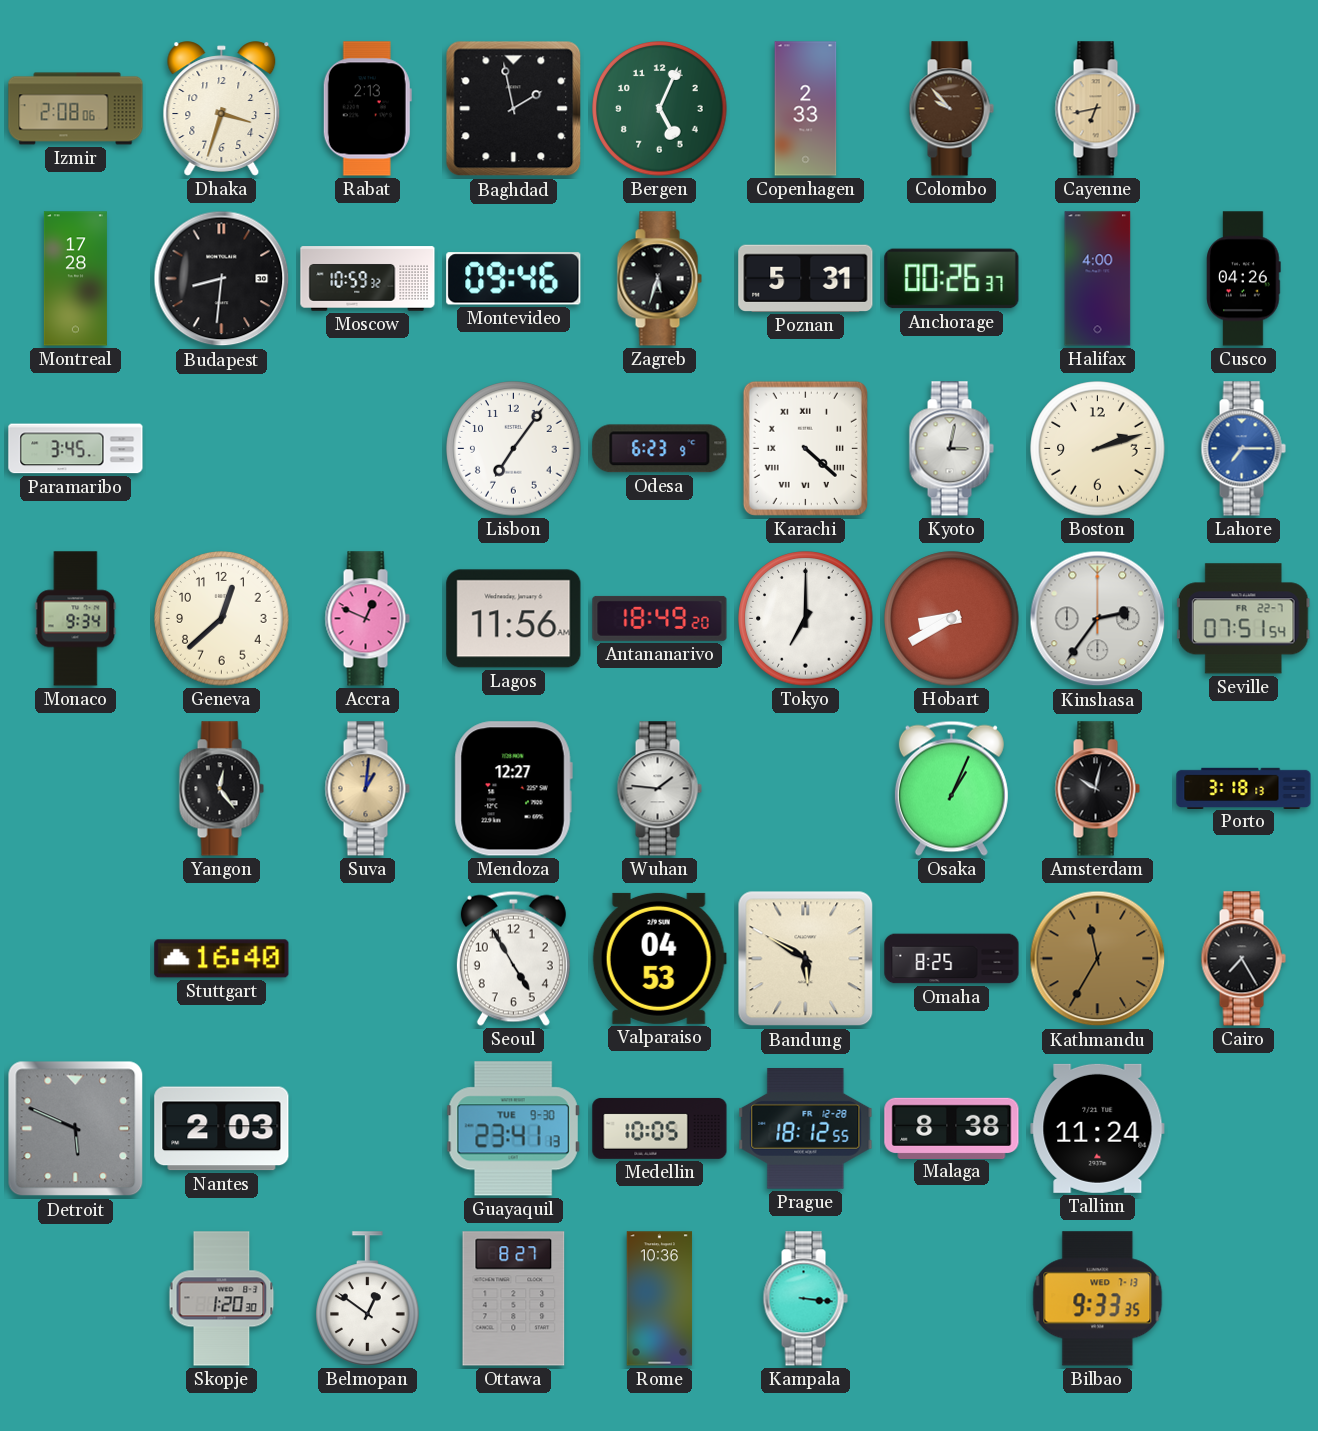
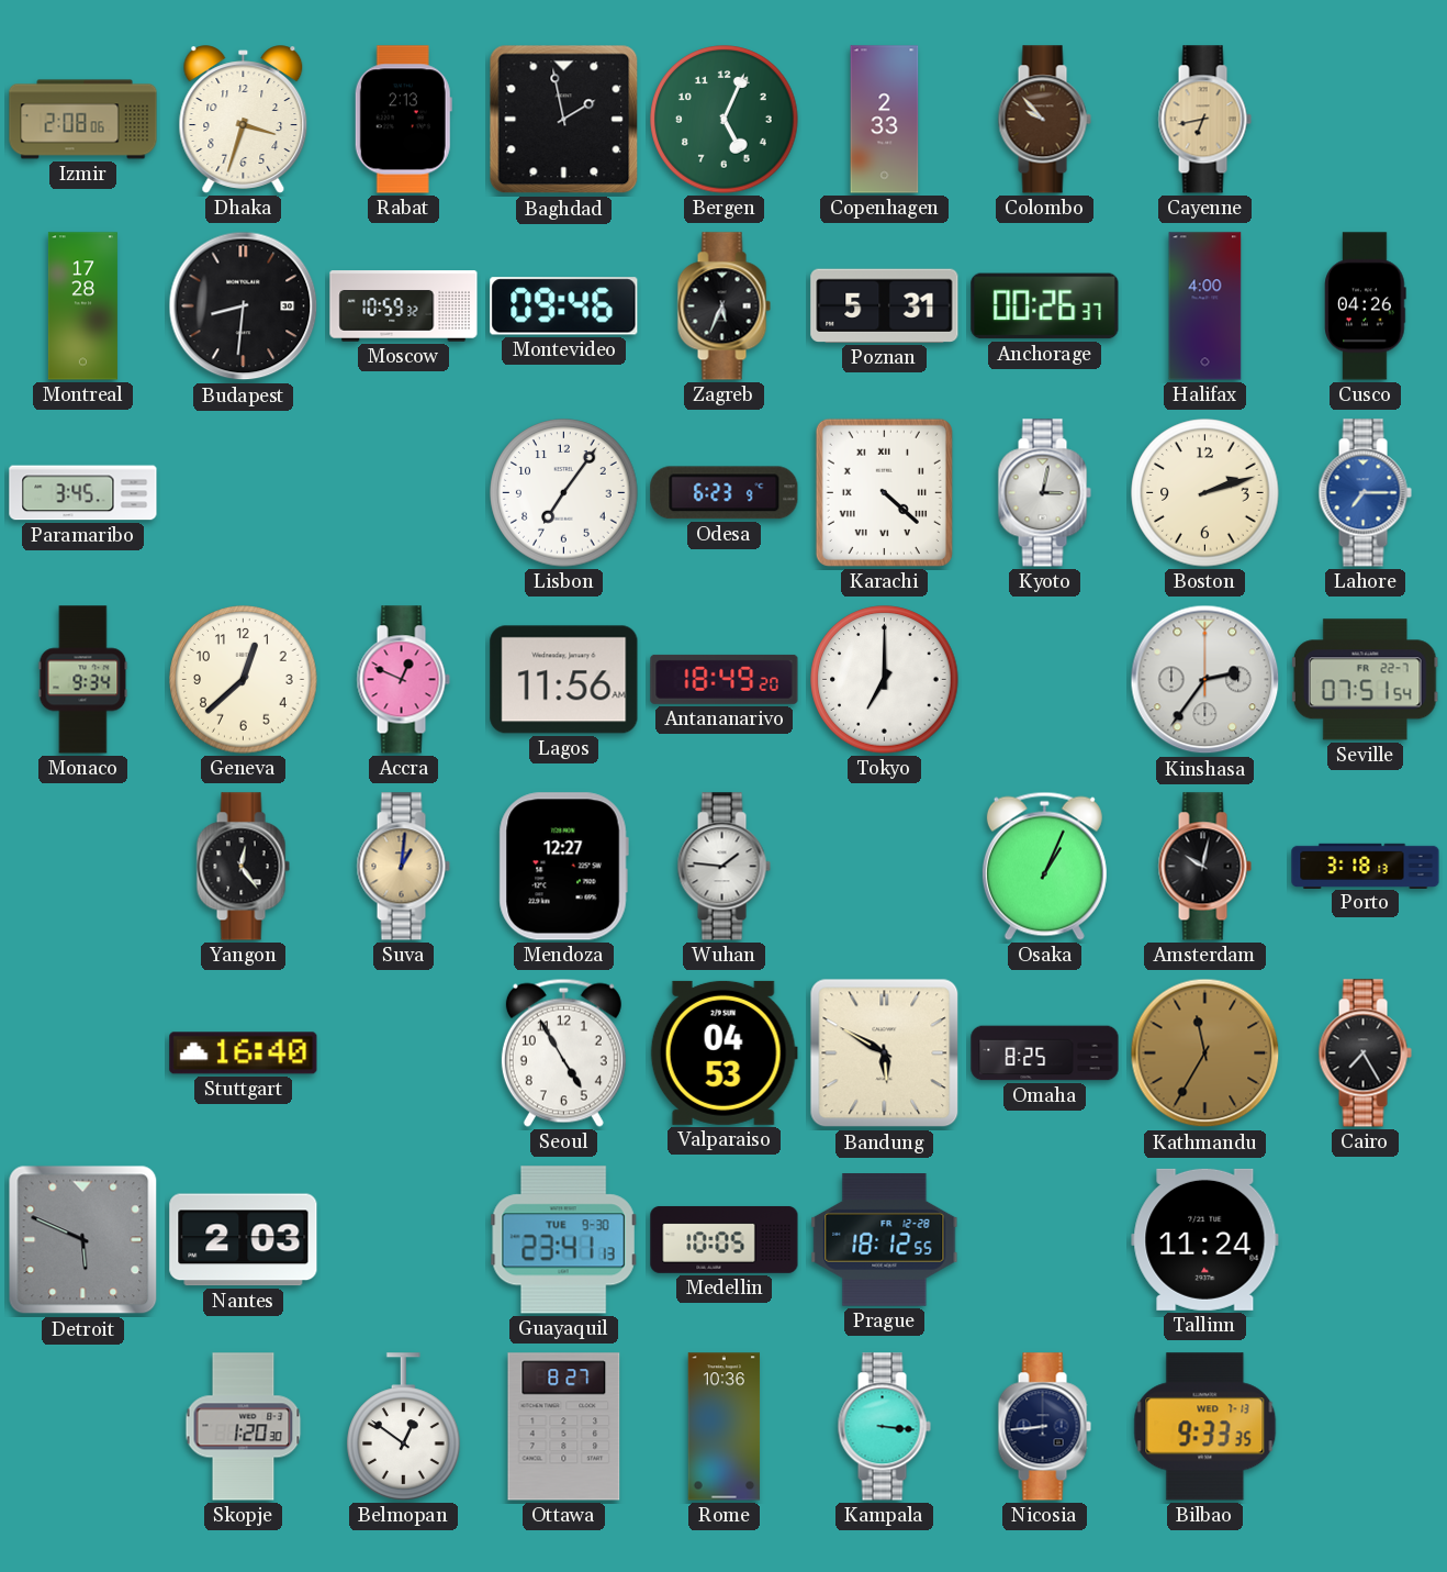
Zagreb: 5:33 -> 5:34
Hobart: 8:40 -> none
Malaga: 8:38 -> none
Nicosia: none -> 8:44
